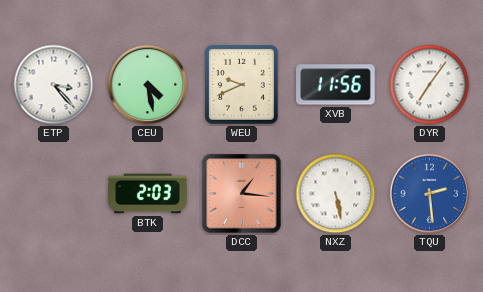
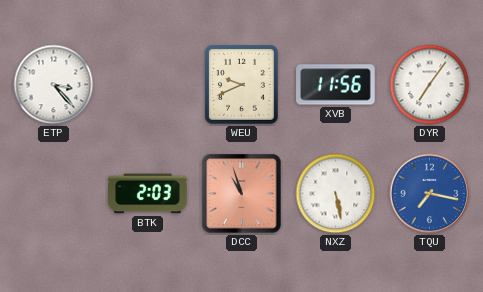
CEU: 4:28 -> none
DCC: 1:16 -> 10:57
TQU: 2:29 -> 7:17
